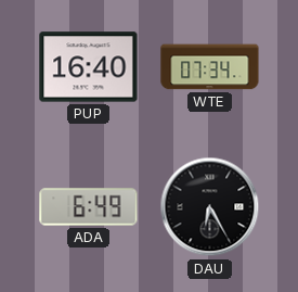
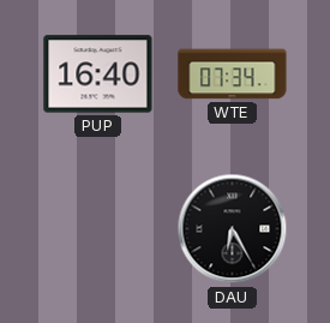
ADA: 6:49 -> none
